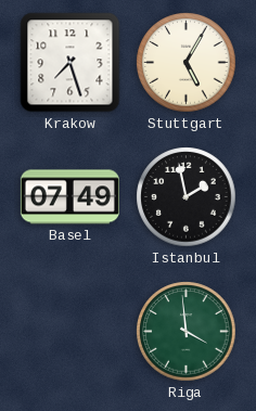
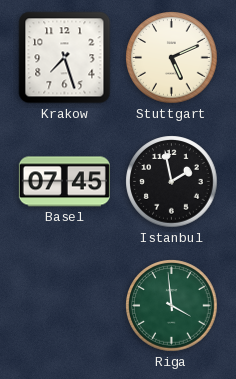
Stuttgart: 5:05 -> 5:11
Basel: 07:49 -> 07:45
